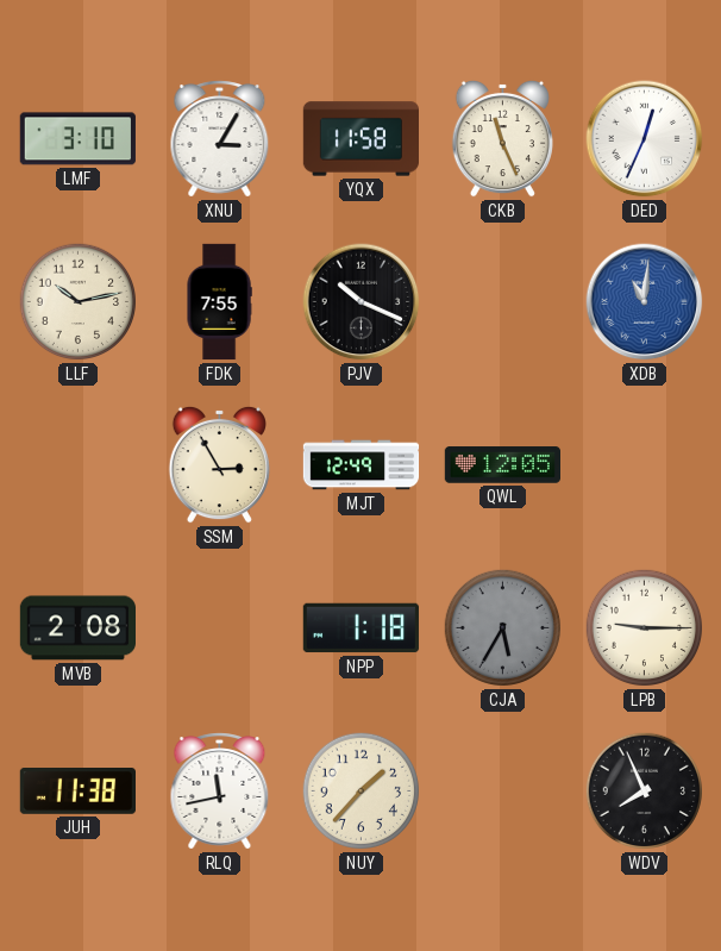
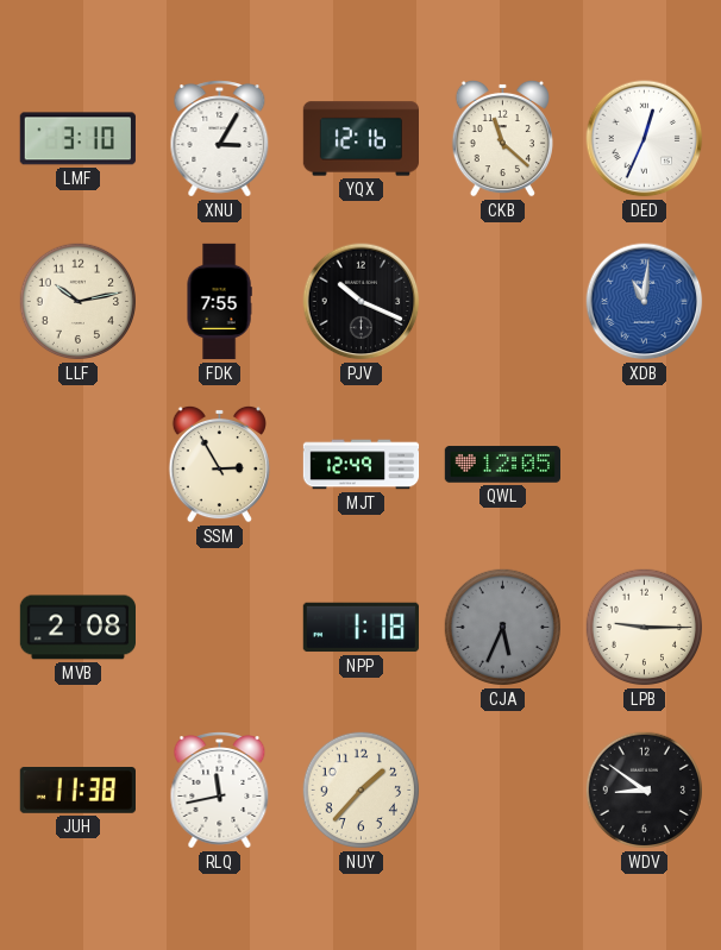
YQX: 11:58 -> 12:16
CKB: 11:26 -> 11:22
CJA: 5:35 -> 5:34
WDV: 7:56 -> 8:51
